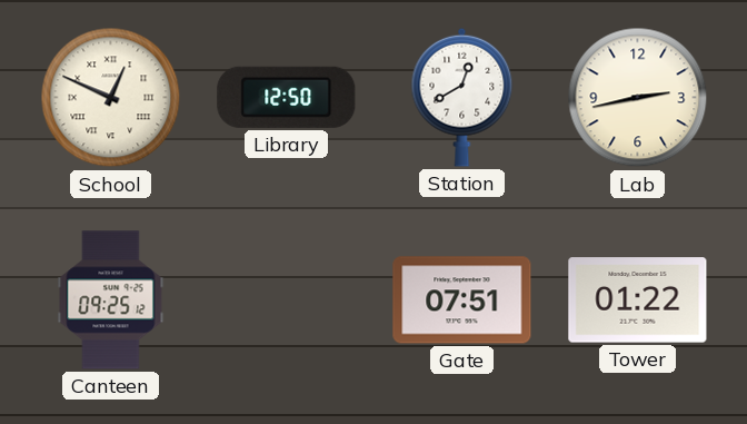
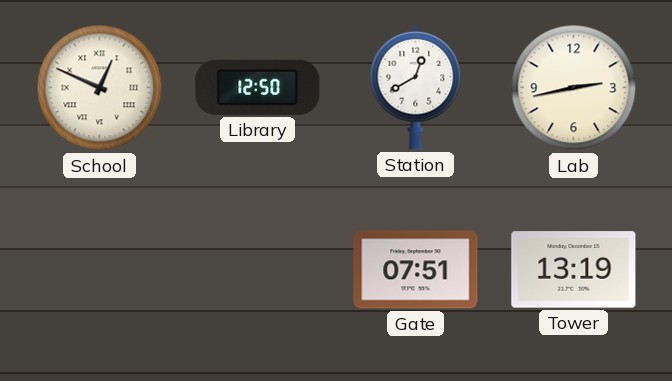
Canteen: 09:25 -> none
Tower: 01:22 -> 13:19
